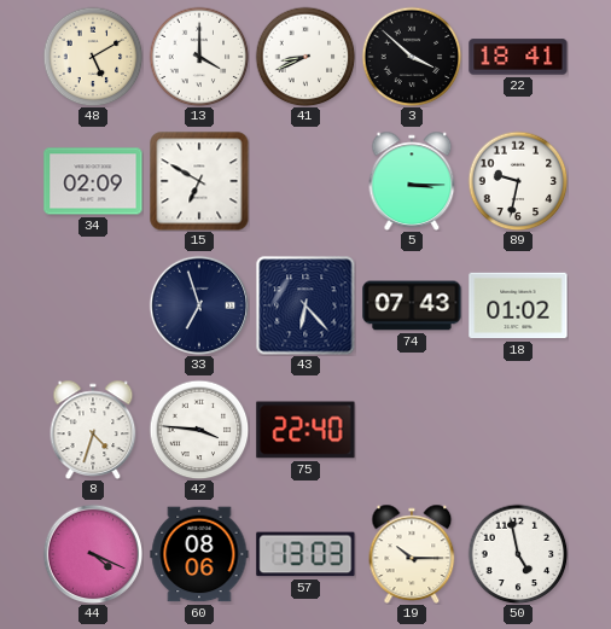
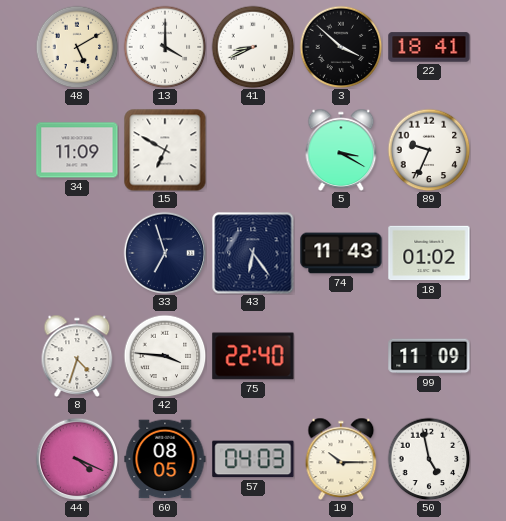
34: 02:09 -> 11:09
5: 3:15 -> 3:20
89: 9:32 -> 9:34
43: 6:23 -> 6:24
74: 07:43 -> 11:43
99: none -> 11:09
60: 08:06 -> 08:05
57: 13:03 -> 04:03
